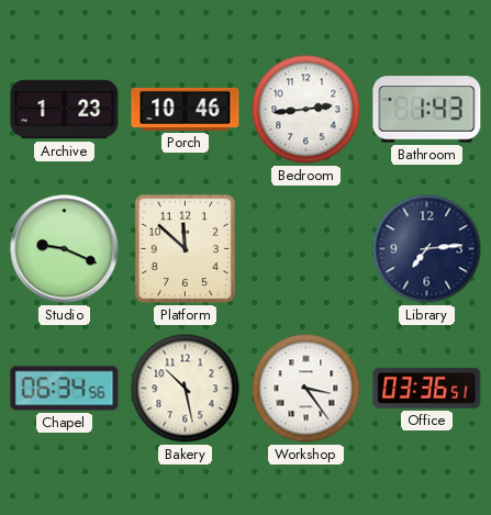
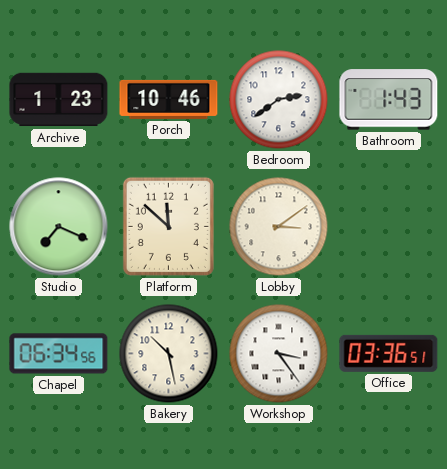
Bedroom: 2:44 -> 2:39
Studio: 9:19 -> 7:19
Lobby: none -> 3:09
Library: 7:14 -> none
